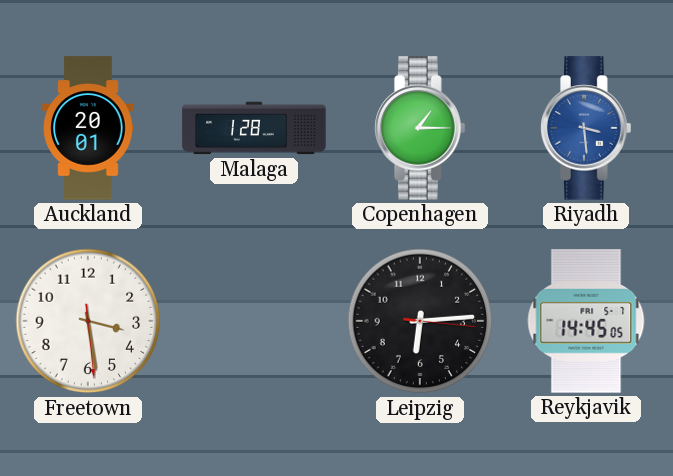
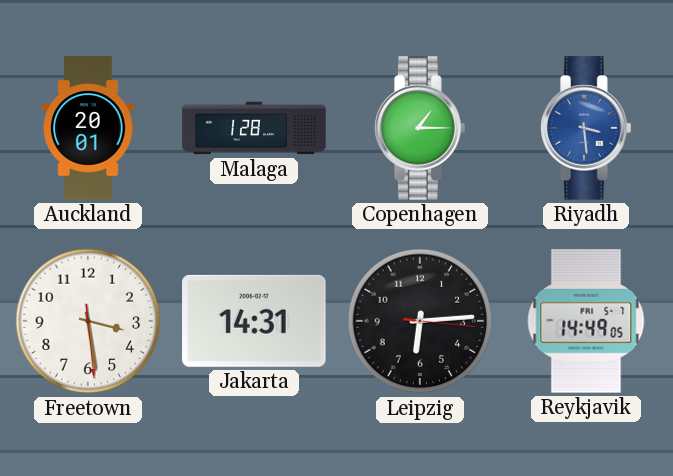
Jakarta: none -> 14:31
Reykjavik: 14:45 -> 14:49
